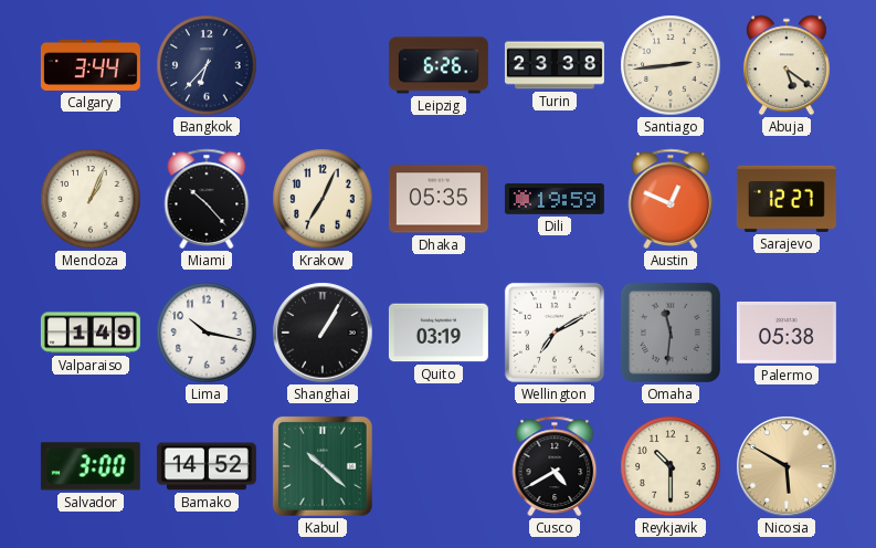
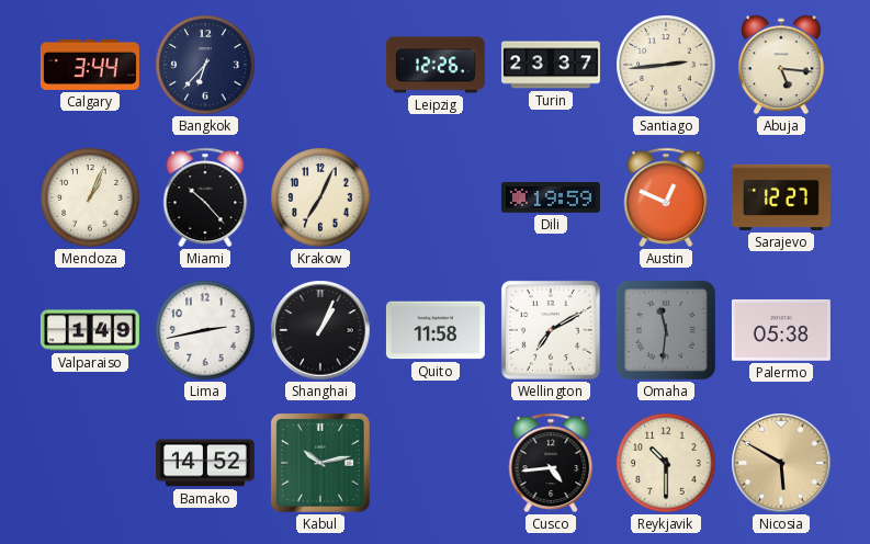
Leipzig: 6:26 -> 12:26
Turin: 23:38 -> 23:37
Abuja: 5:21 -> 5:16
Dhaka: 05:35 -> none
Lima: 10:17 -> 2:43
Shanghai: 1:05 -> 1:04
Quito: 03:19 -> 11:58
Salvador: 3:00 -> none
Kabul: 10:22 -> 10:13
Cusco: 4:40 -> 4:44
